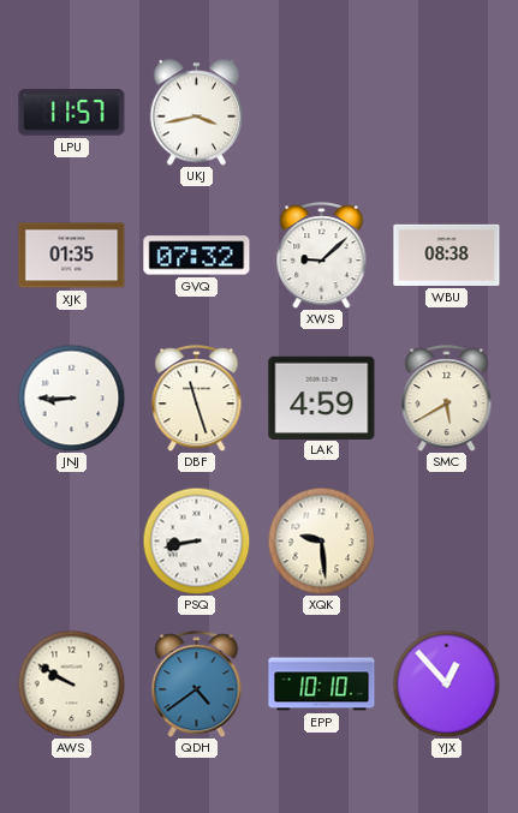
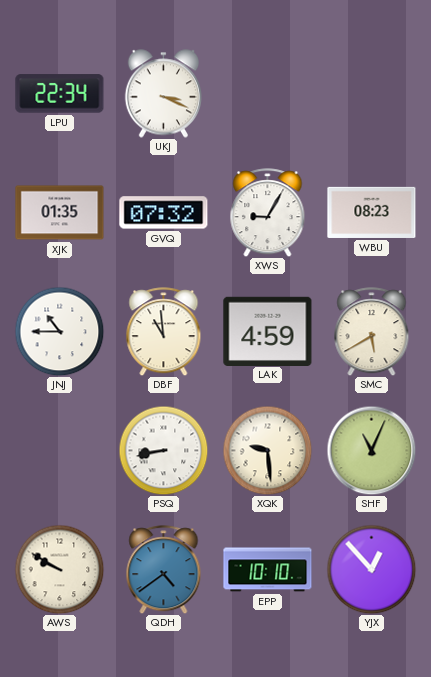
LPU: 11:57 -> 22:34
UKJ: 3:43 -> 3:19
XWS: 9:08 -> 9:05
WBU: 08:38 -> 08:23
JNJ: 8:45 -> 10:45
DBF: 11:27 -> 10:59
SHF: none -> 11:04
